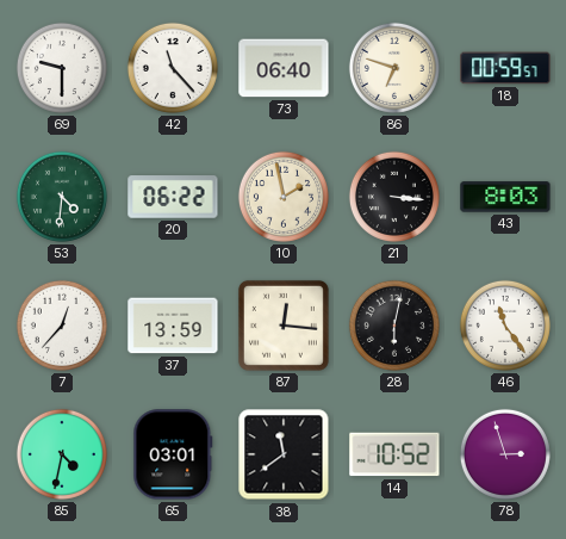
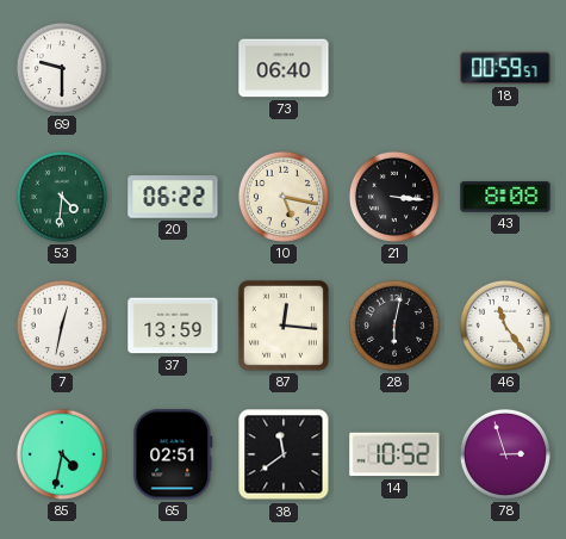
42: 11:23 -> none
86: 6:48 -> none
10: 1:58 -> 5:17
43: 8:03 -> 8:08
7: 12:37 -> 12:32
65: 03:01 -> 02:51
